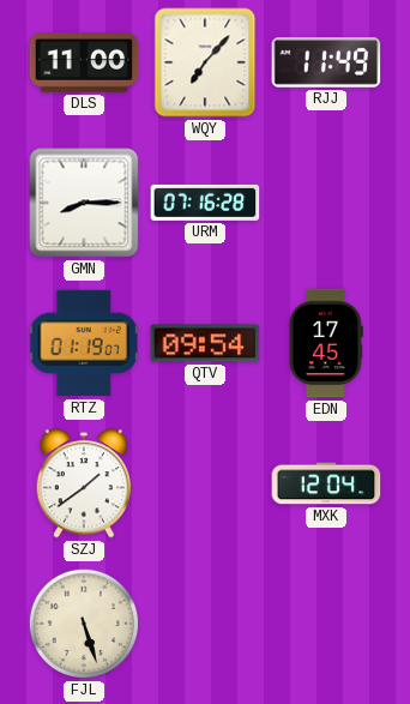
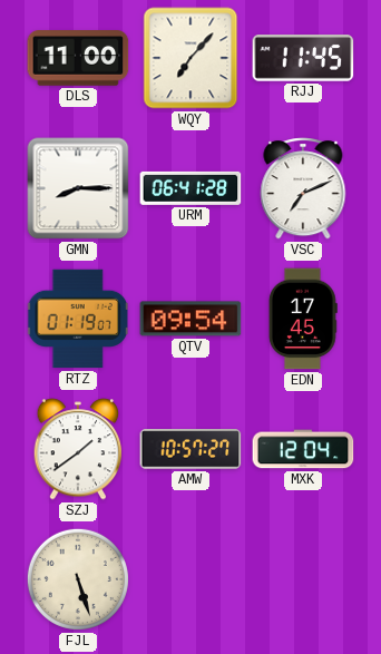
RJJ: 11:49 -> 11:45
URM: 07:16 -> 06:41
VSC: none -> 7:11
AMW: none -> 10:57
